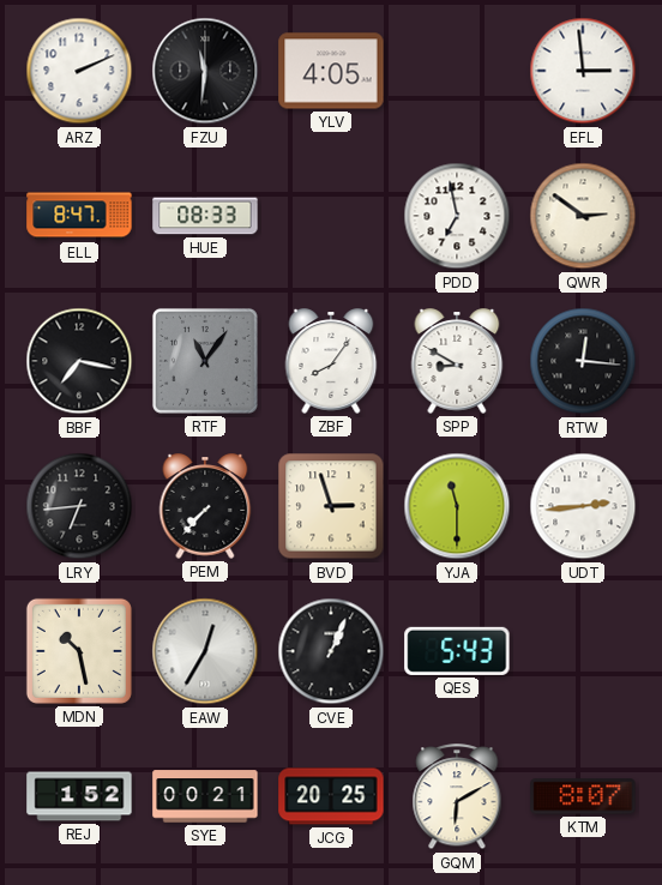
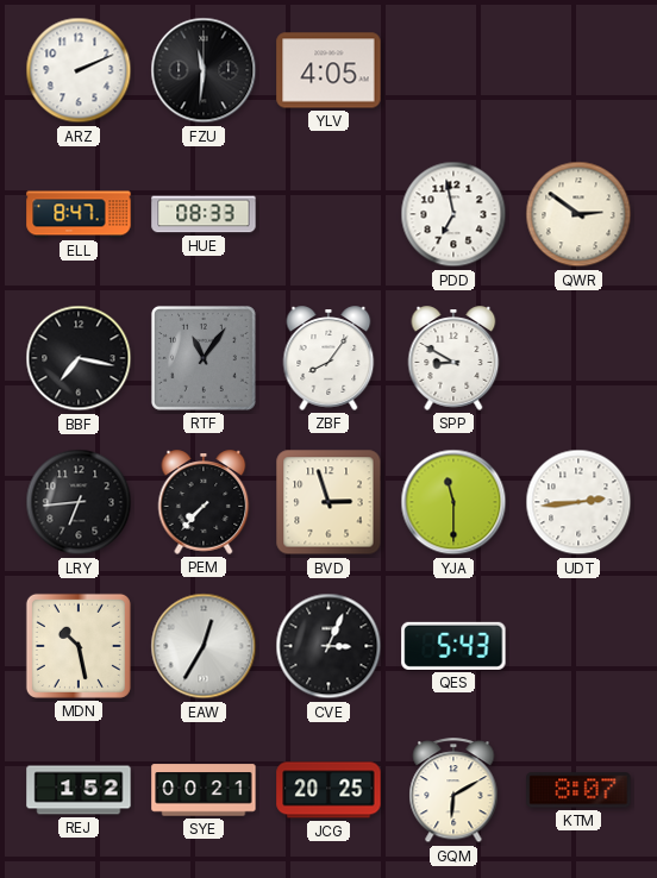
EFL: 2:59 -> none
RTW: 12:16 -> none
CVE: 1:04 -> 3:04
